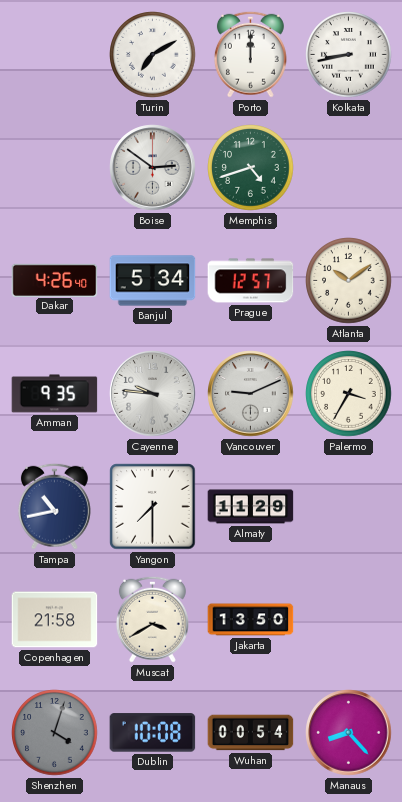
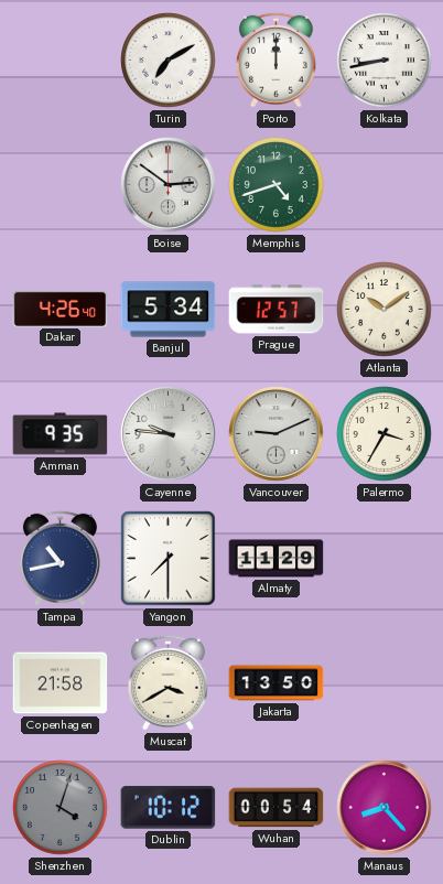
Dublin: 10:08 -> 10:12
